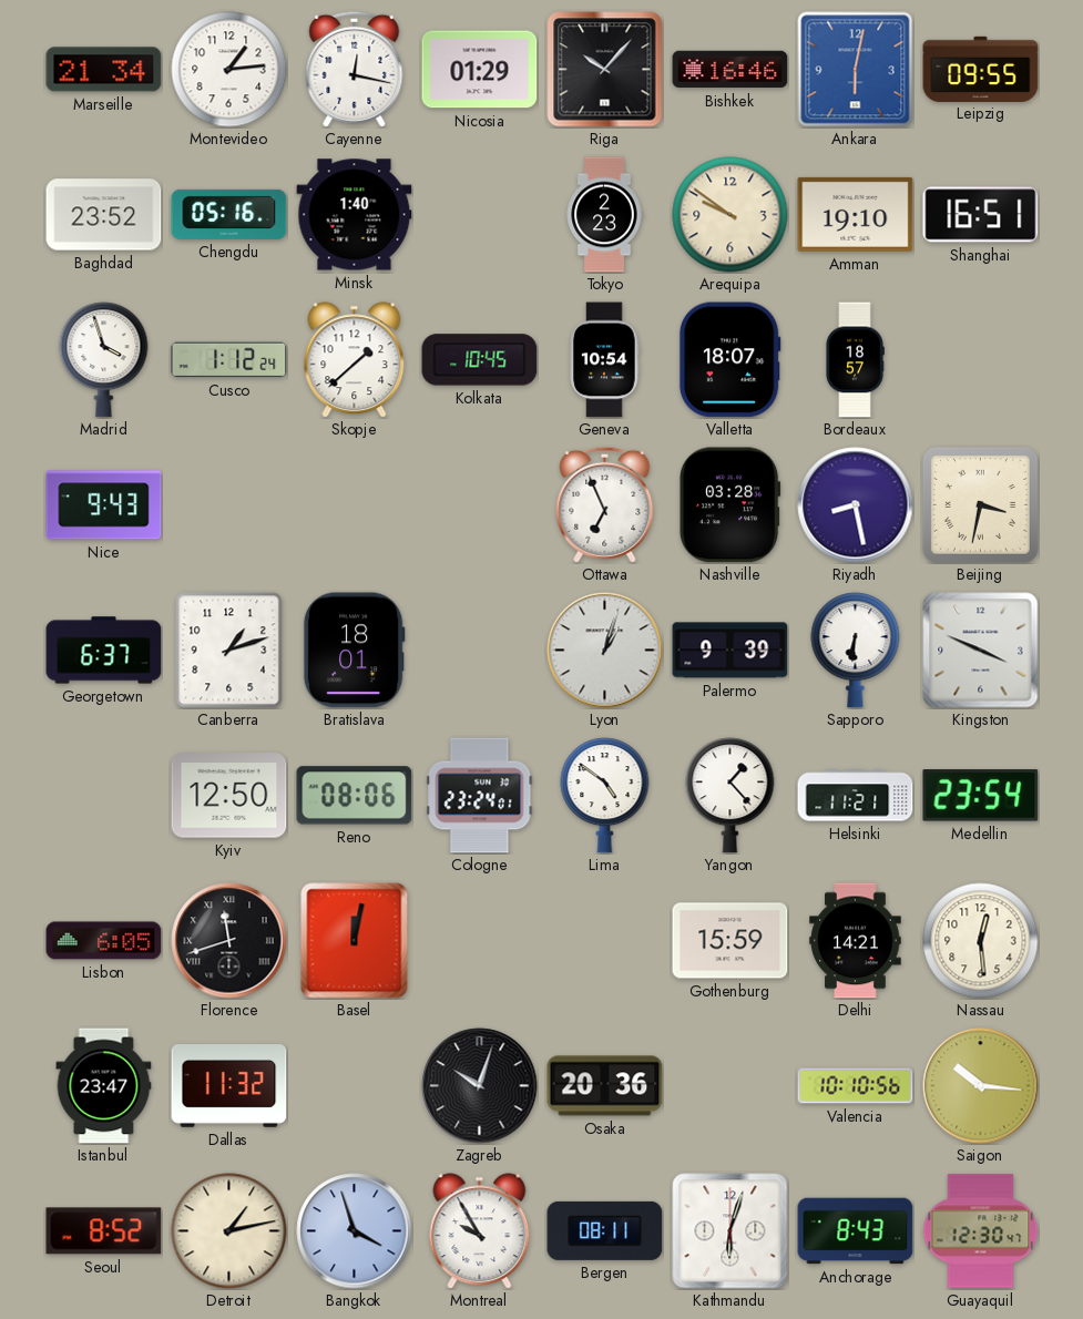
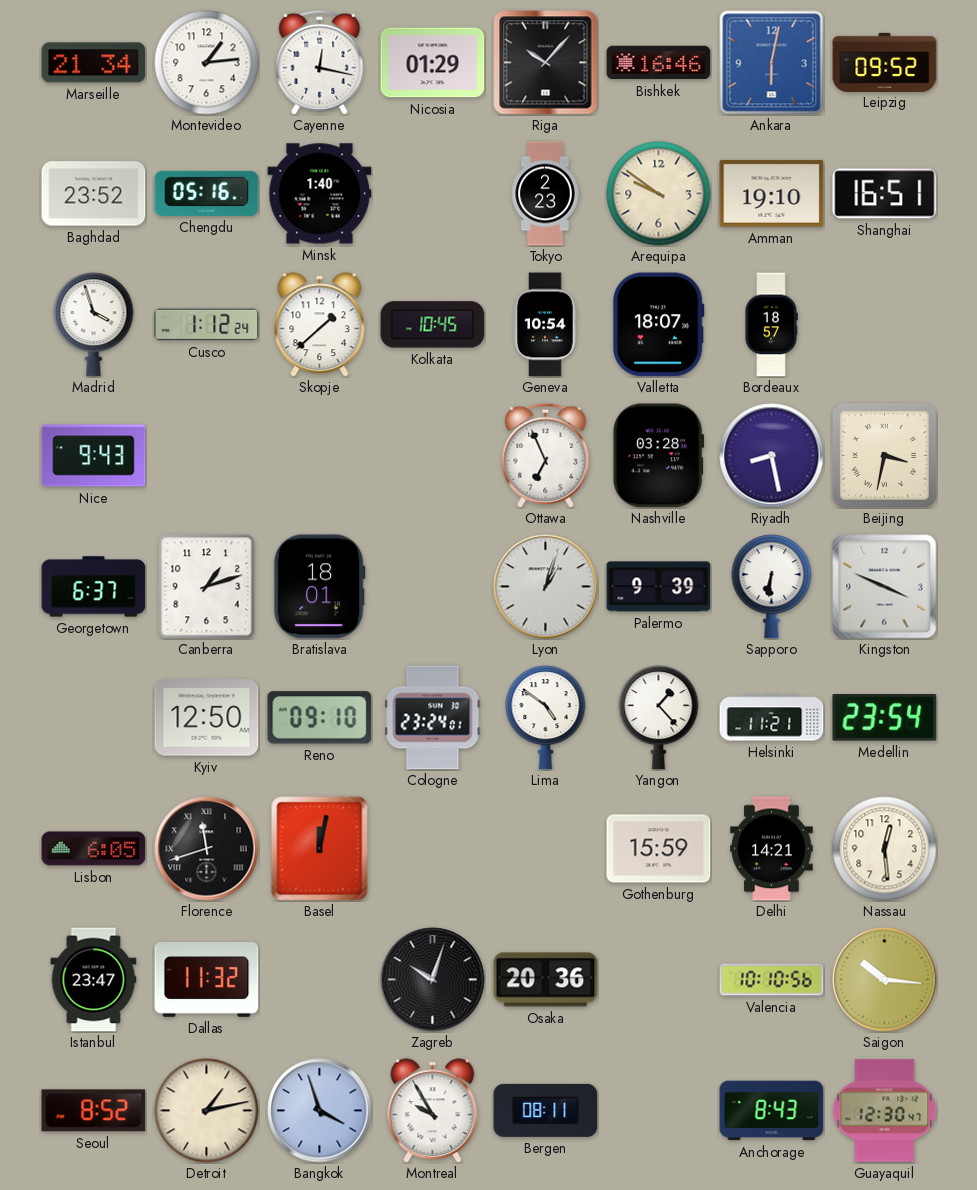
Leipzig: 09:55 -> 09:52
Reno: 08:06 -> 09:10
Kathmandu: 6:03 -> none
